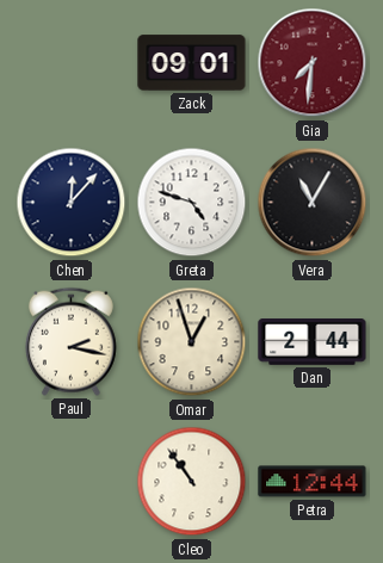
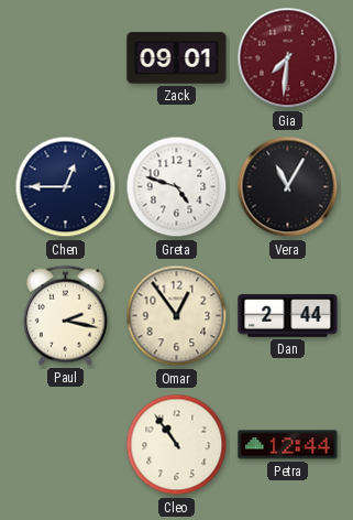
Chen: 12:07 -> 12:45
Omar: 12:57 -> 12:54
